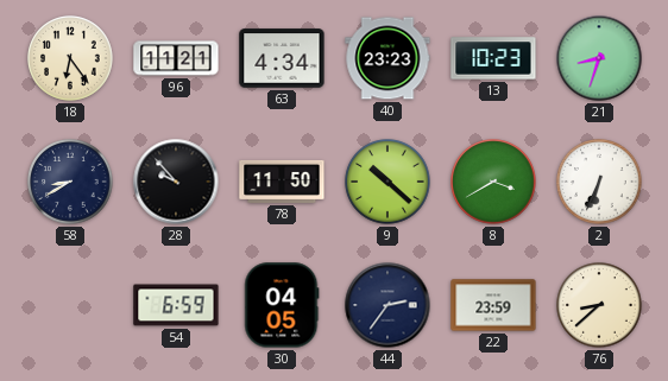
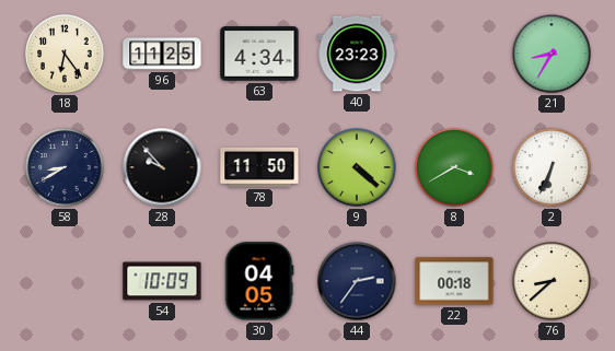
96: 11:21 -> 11:25
13: 10:23 -> none
21: 8:33 -> 8:35
9: 10:22 -> 4:22
54: 6:59 -> 10:09
22: 23:59 -> 00:18
